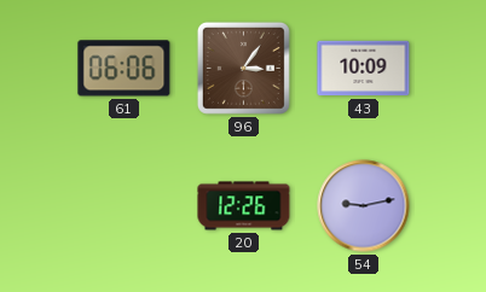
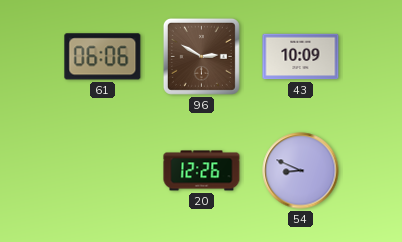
96: 3:06 -> 2:50
54: 9:13 -> 8:49
